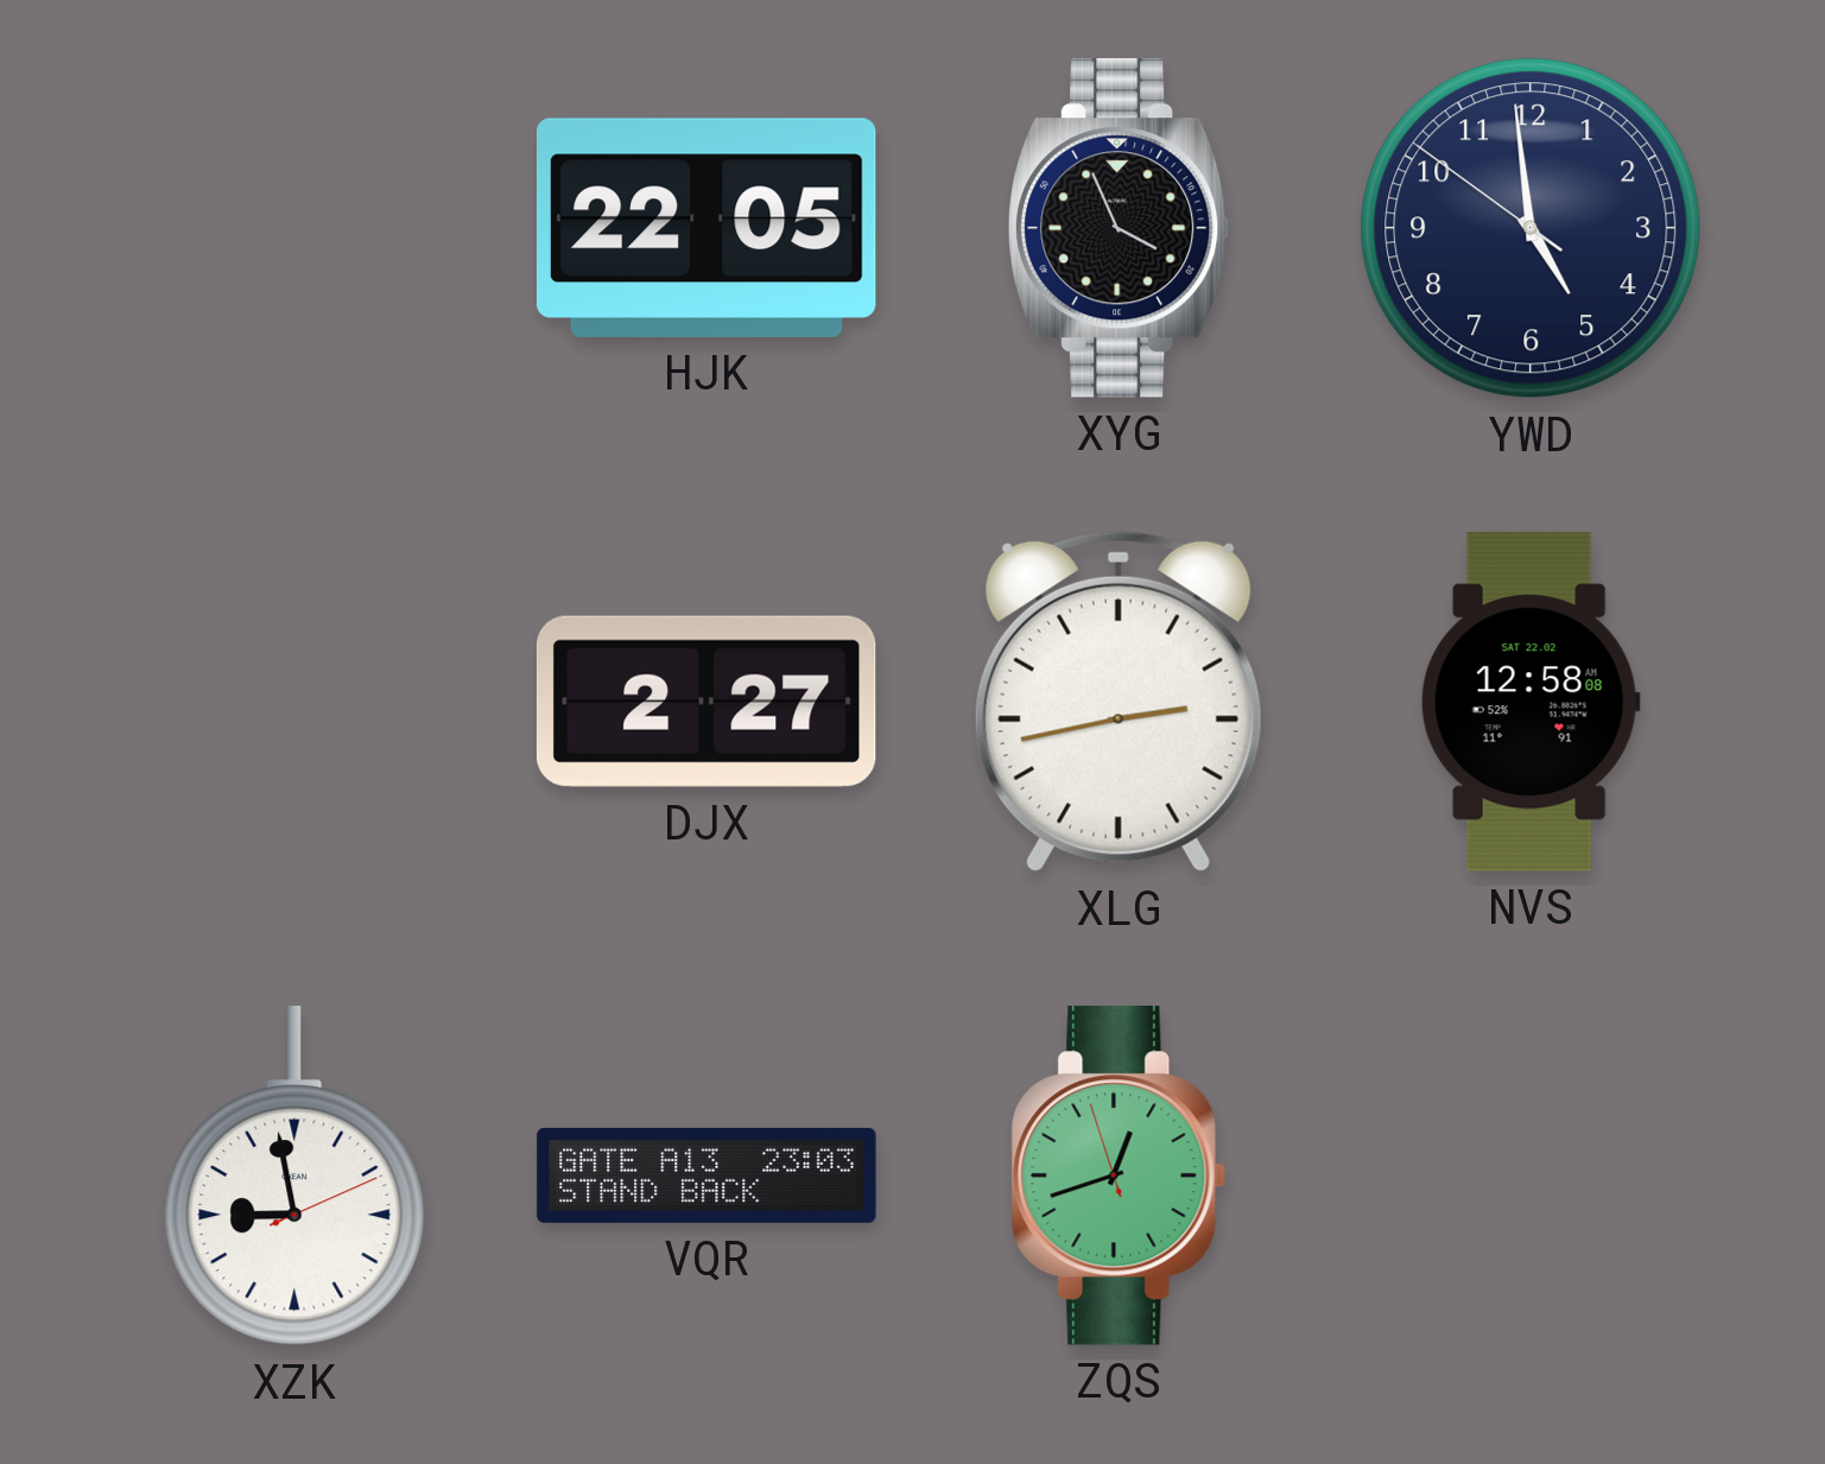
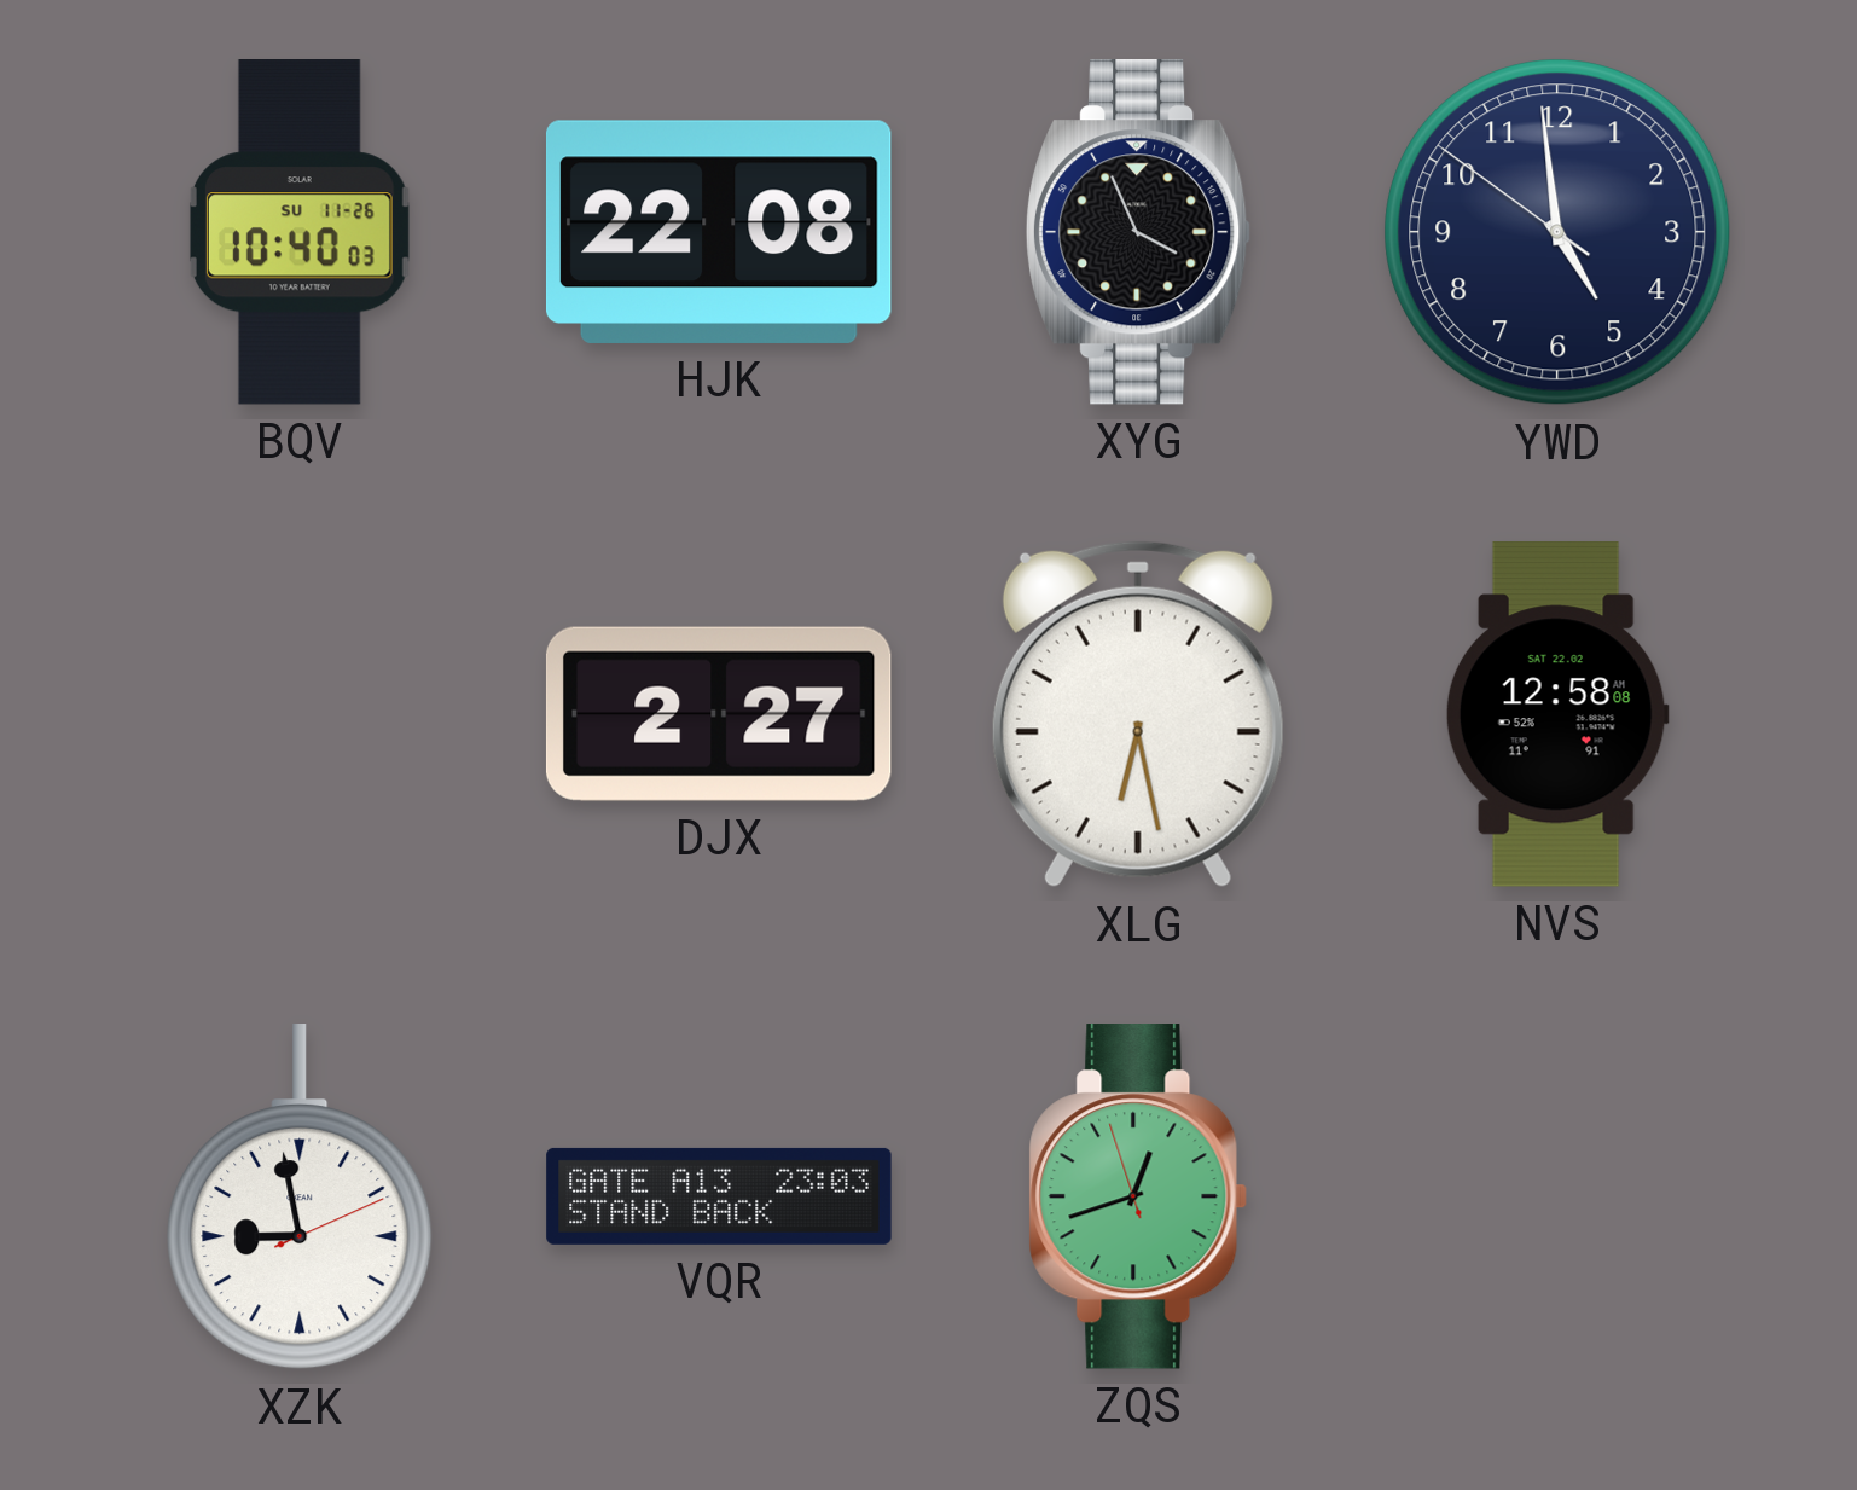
BQV: none -> 10:40
HJK: 22:05 -> 22:08
XLG: 2:43 -> 6:28
